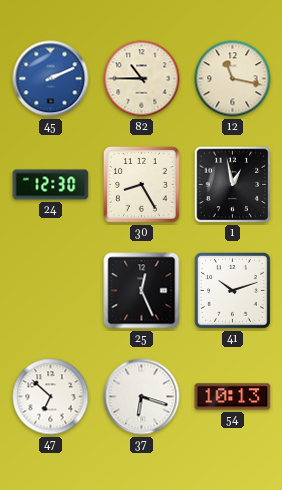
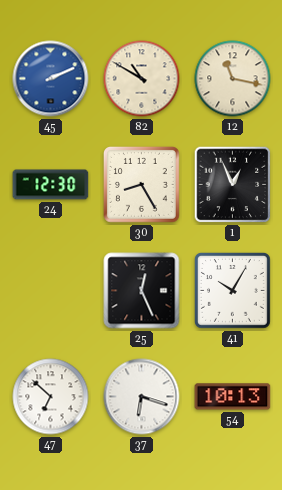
82: 10:45 -> 10:50
1: 12:58 -> 12:56
41: 10:12 -> 10:05
